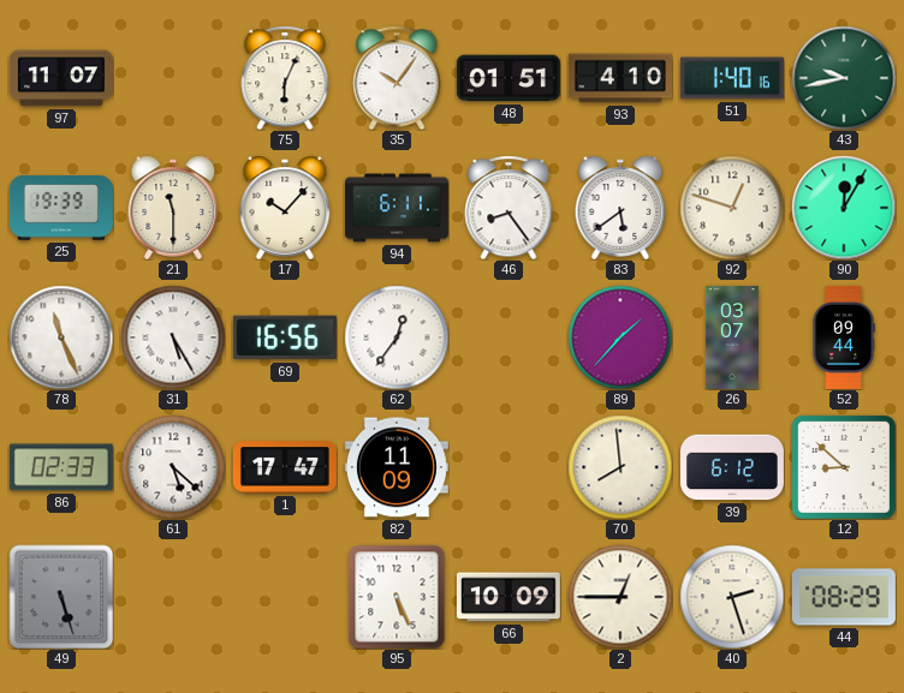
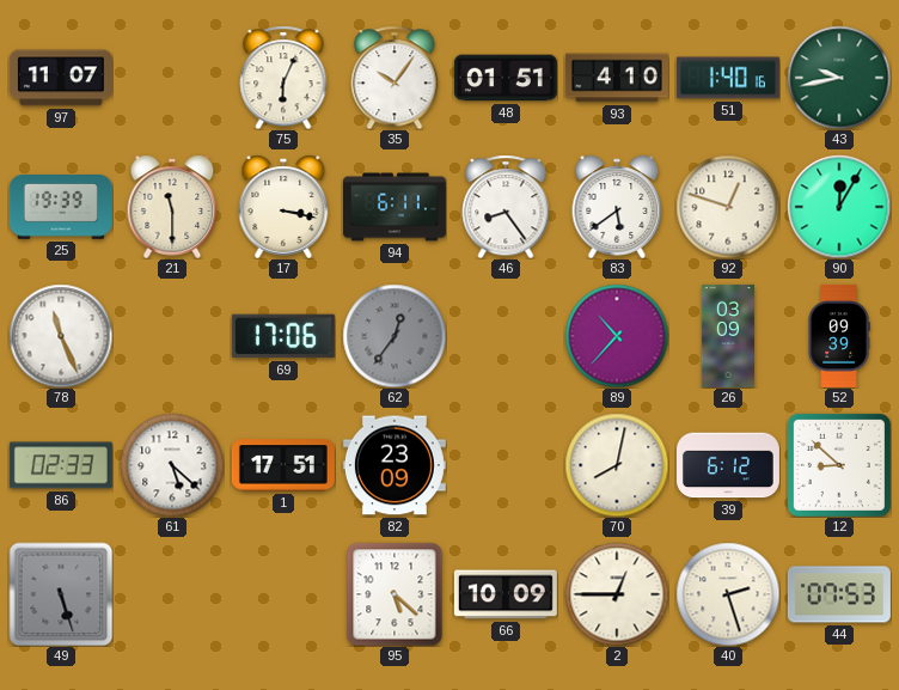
17: 10:07 -> 3:17
31: 5:25 -> none
69: 16:56 -> 17:06
62 dial: white -> grey
89: 1:37 -> 10:37
26: 03:07 -> 03:09
52: 09:44 -> 09:39
1: 17:47 -> 17:51
82: 11:09 -> 23:09
70: 7:59 -> 8:02
95: 5:26 -> 5:22
44: 08:29 -> 07:53
